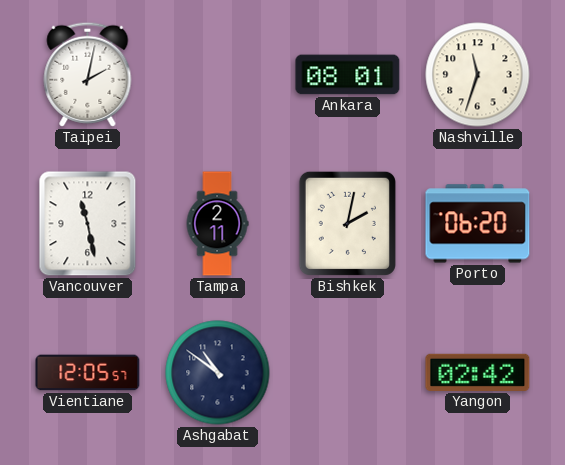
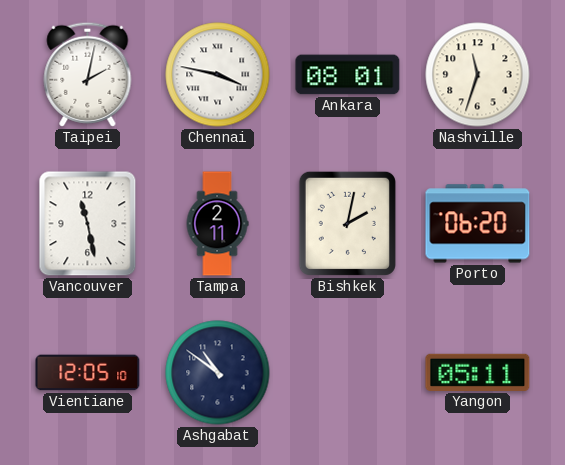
Chennai: none -> 3:47
Vientiane: 12:05:57 -> 12:05:10
Yangon: 02:42 -> 05:11
